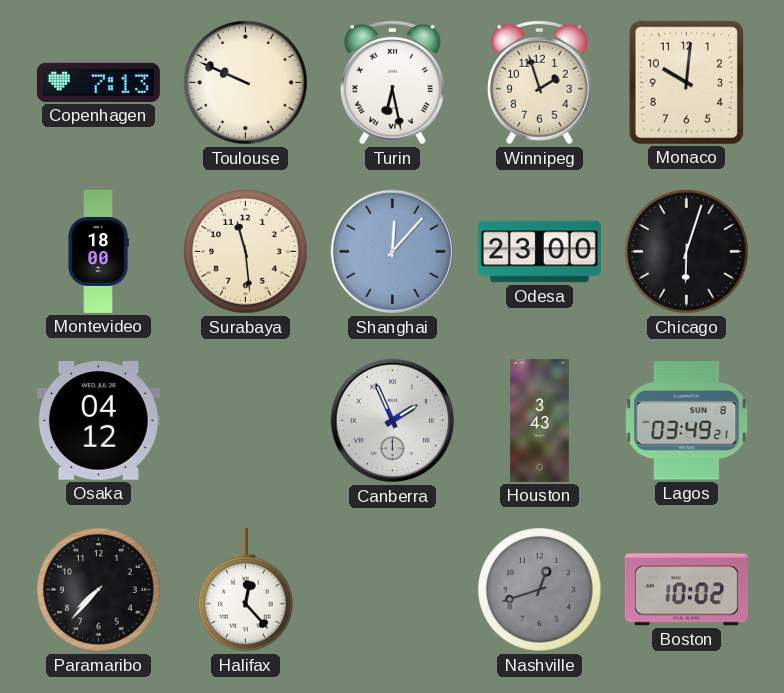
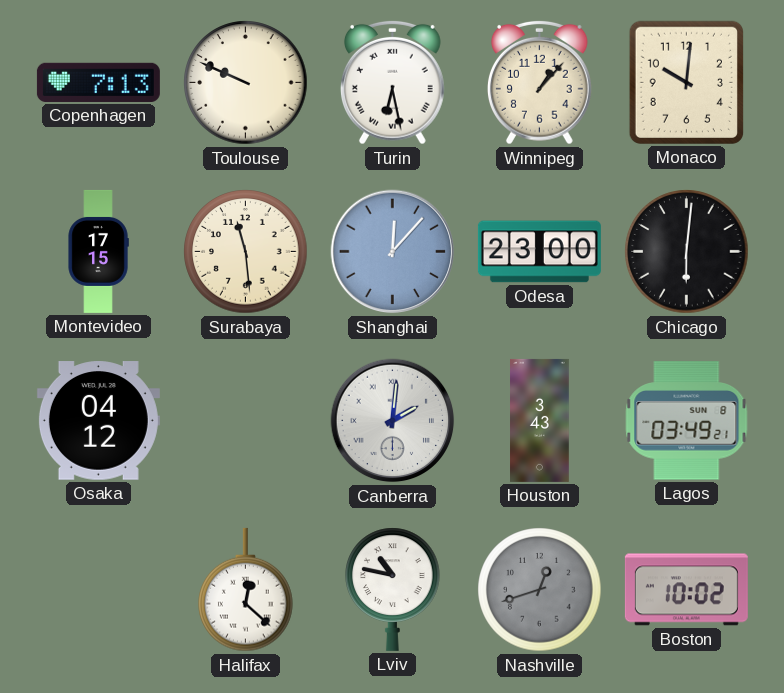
Winnipeg: 1:57 -> 1:07
Montevideo: 18:00 -> 17:15
Chicago: 6:03 -> 6:01
Canberra: 1:56 -> 2:01
Paramaribo: 7:37 -> none
Halifax: 12:23 -> 12:22
Lviv: none -> 10:47
